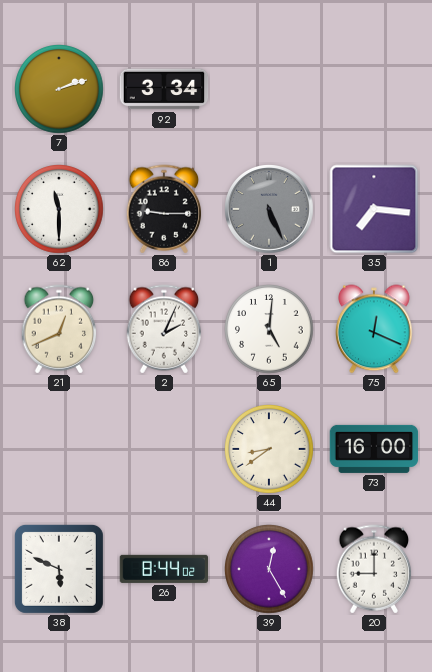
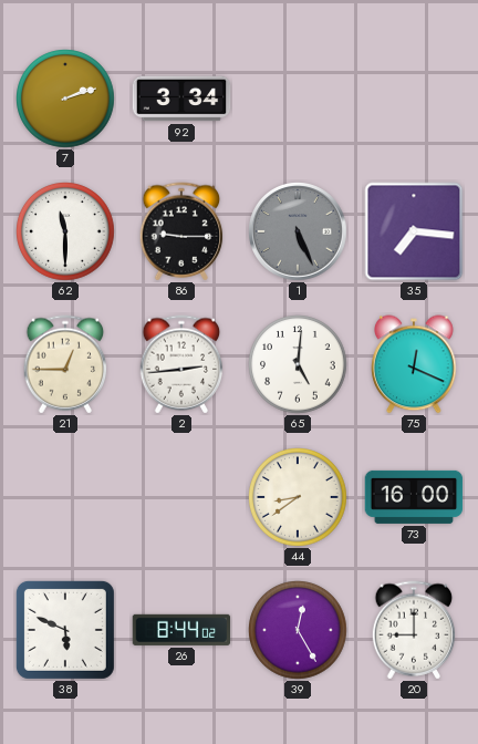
21: 12:41 -> 12:45
2: 2:04 -> 2:44
